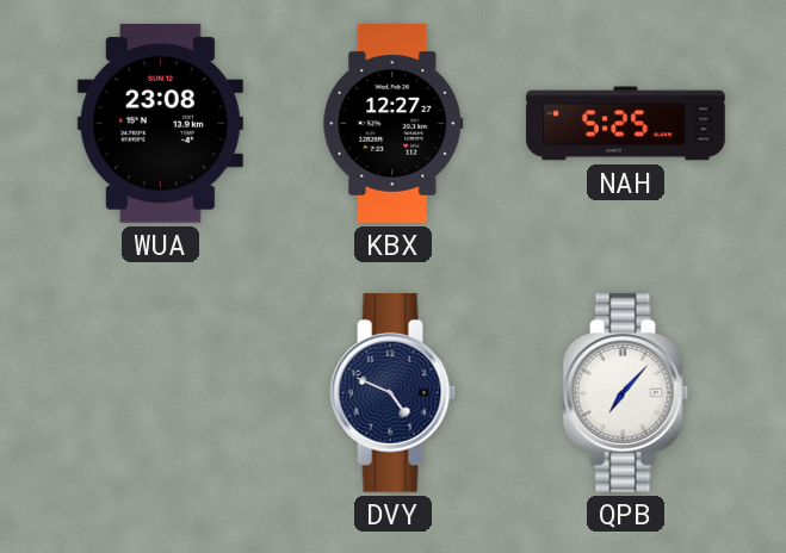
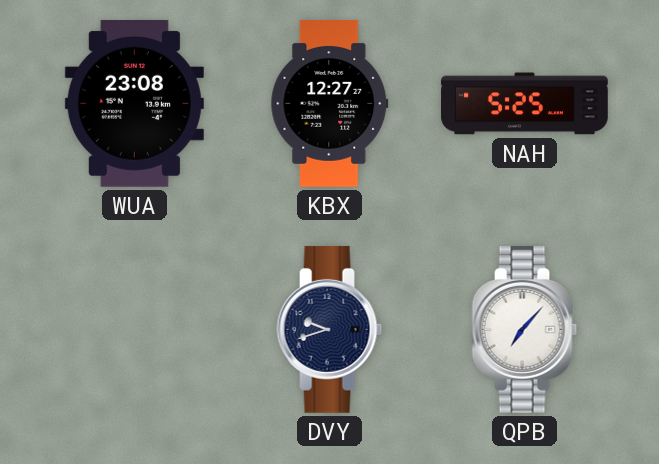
DVY: 4:49 -> 9:42
